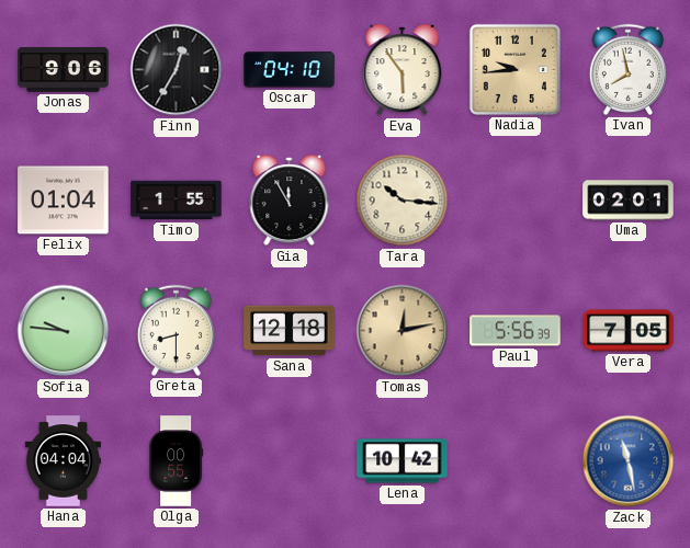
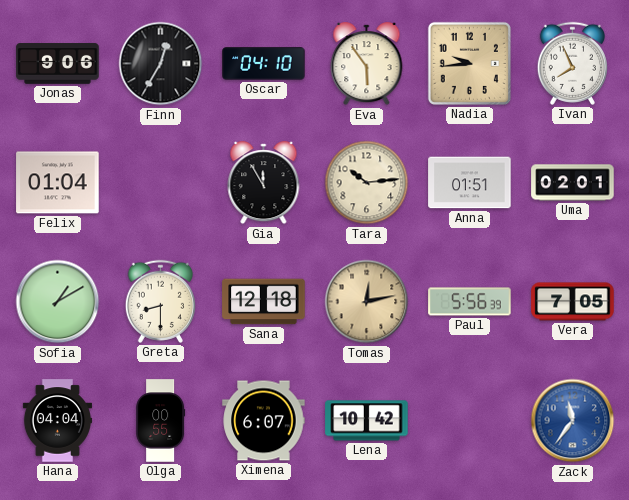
Ivan: 7:58 -> 7:56
Timo: 1:55 -> none
Tara: 10:16 -> 10:14
Anna: none -> 01:51
Sofia: 9:46 -> 1:10
Ximena: none -> 6:07
Zack: 11:28 -> 11:36
